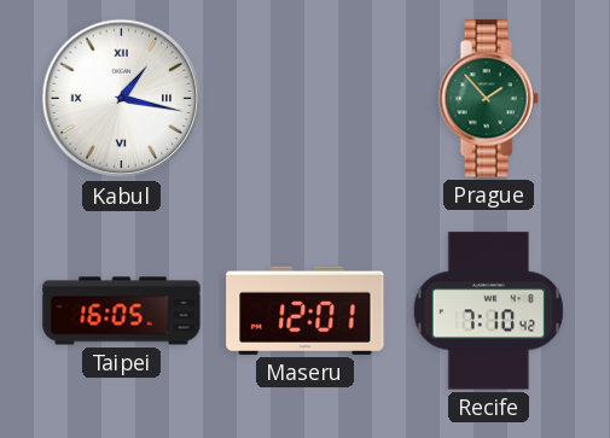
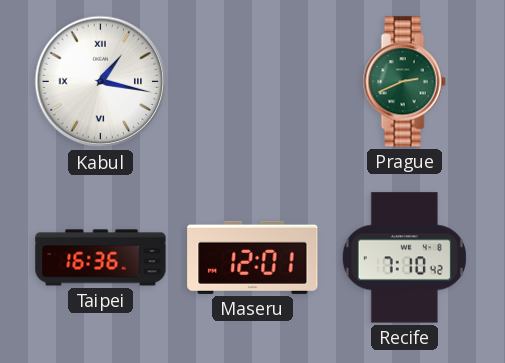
Prague: 1:53 -> 2:41
Taipei: 16:05 -> 16:36
